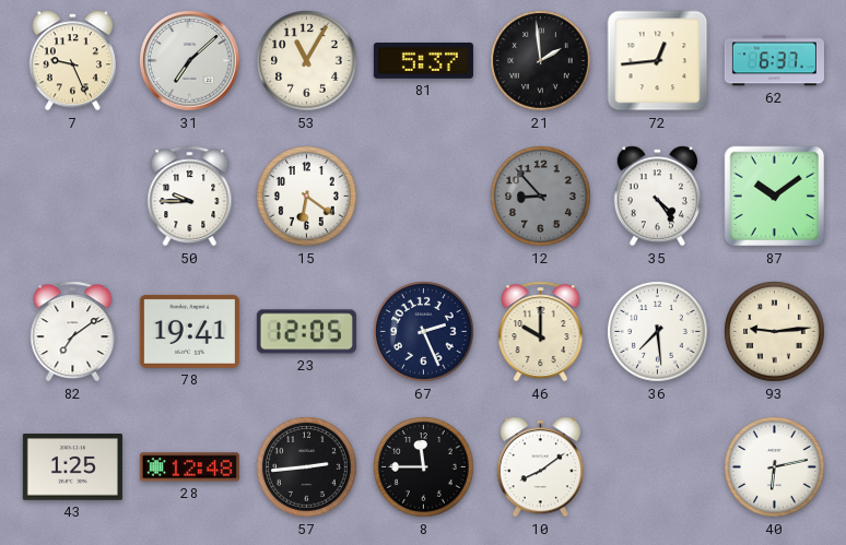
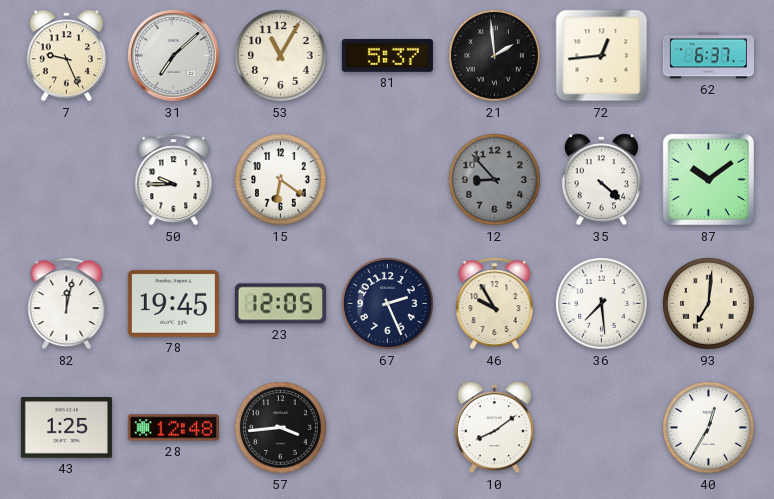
35: 4:24 -> 4:22
82: 7:09 -> 12:02
78: 19:41 -> 19:45
46: 10:00 -> 9:55
93: 9:14 -> 7:01
57: 2:44 -> 3:44
8: 11:45 -> none
40: 6:13 -> 12:35
